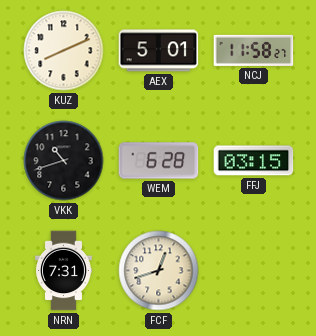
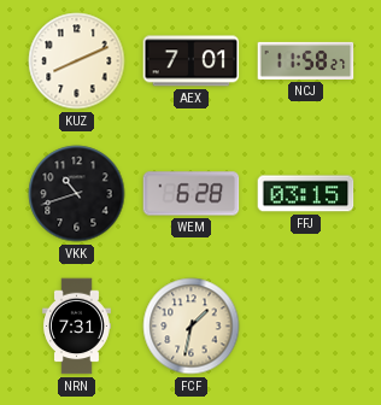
AEX: 5:01 -> 7:01
FCF: 12:42 -> 1:32
